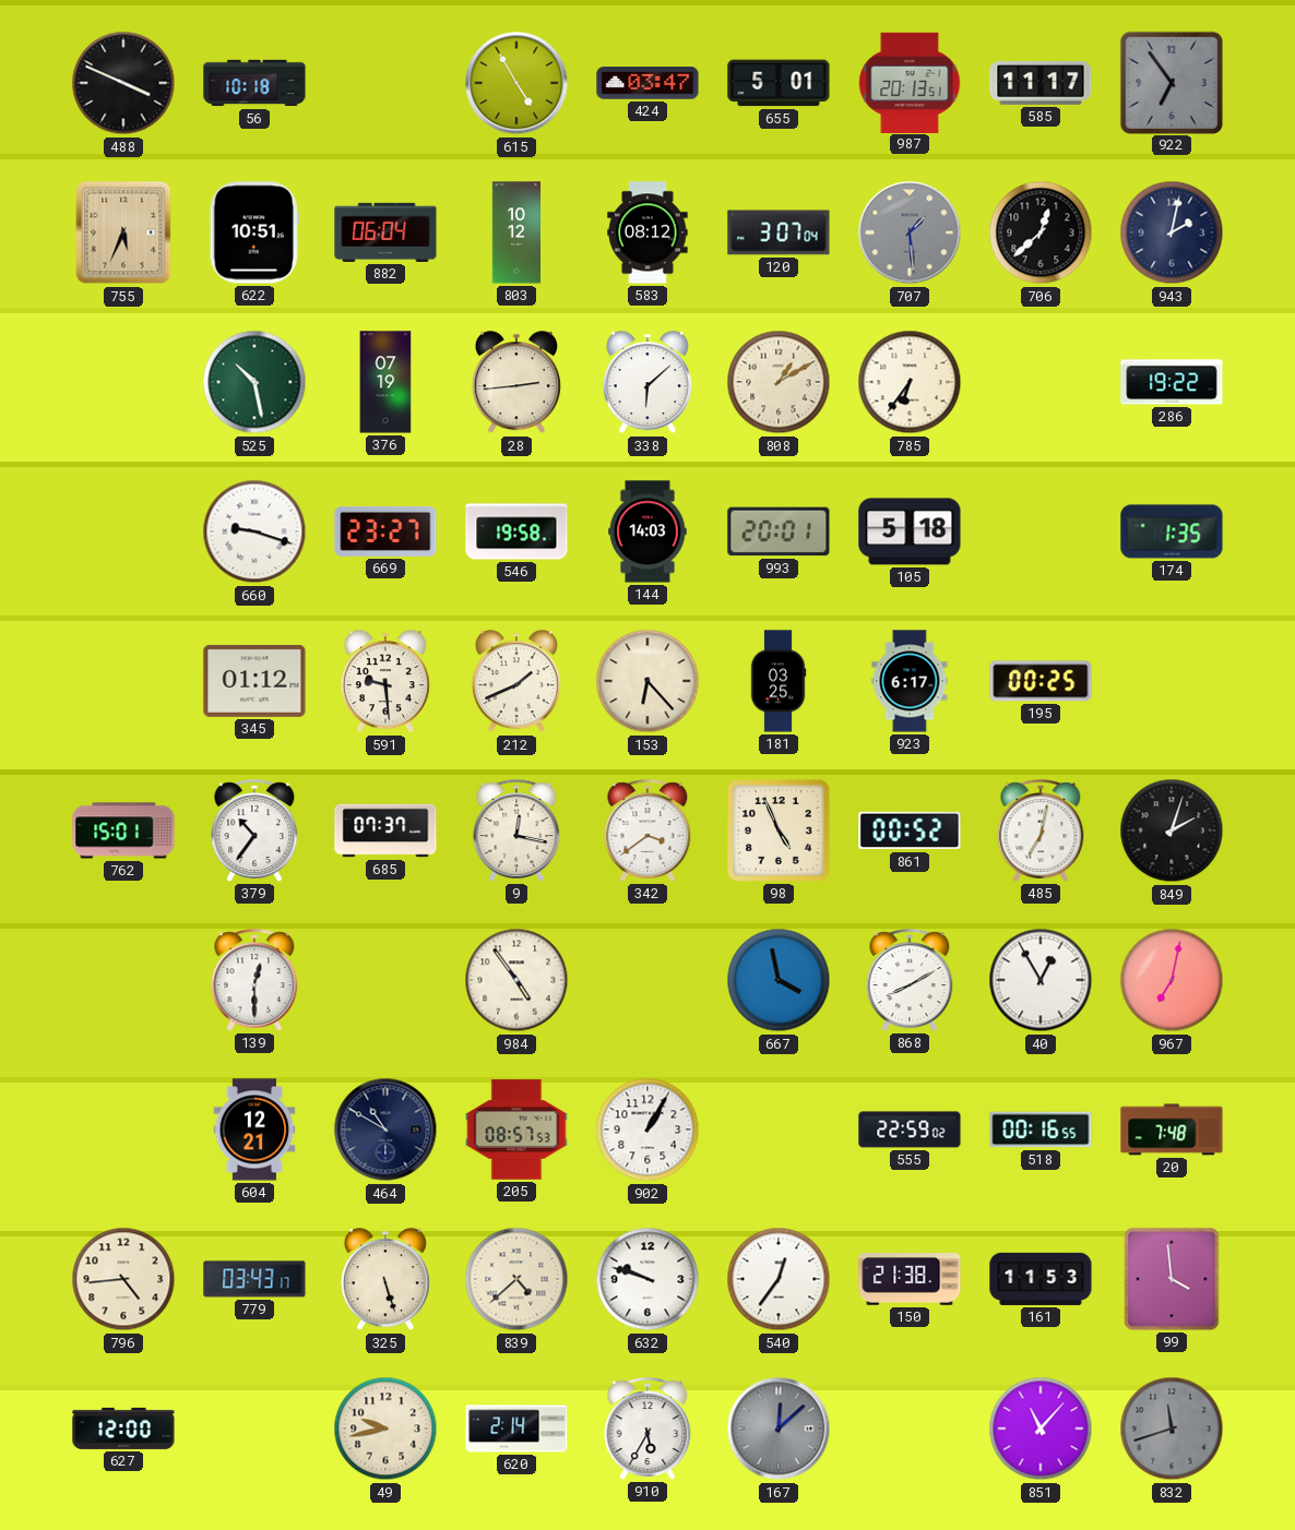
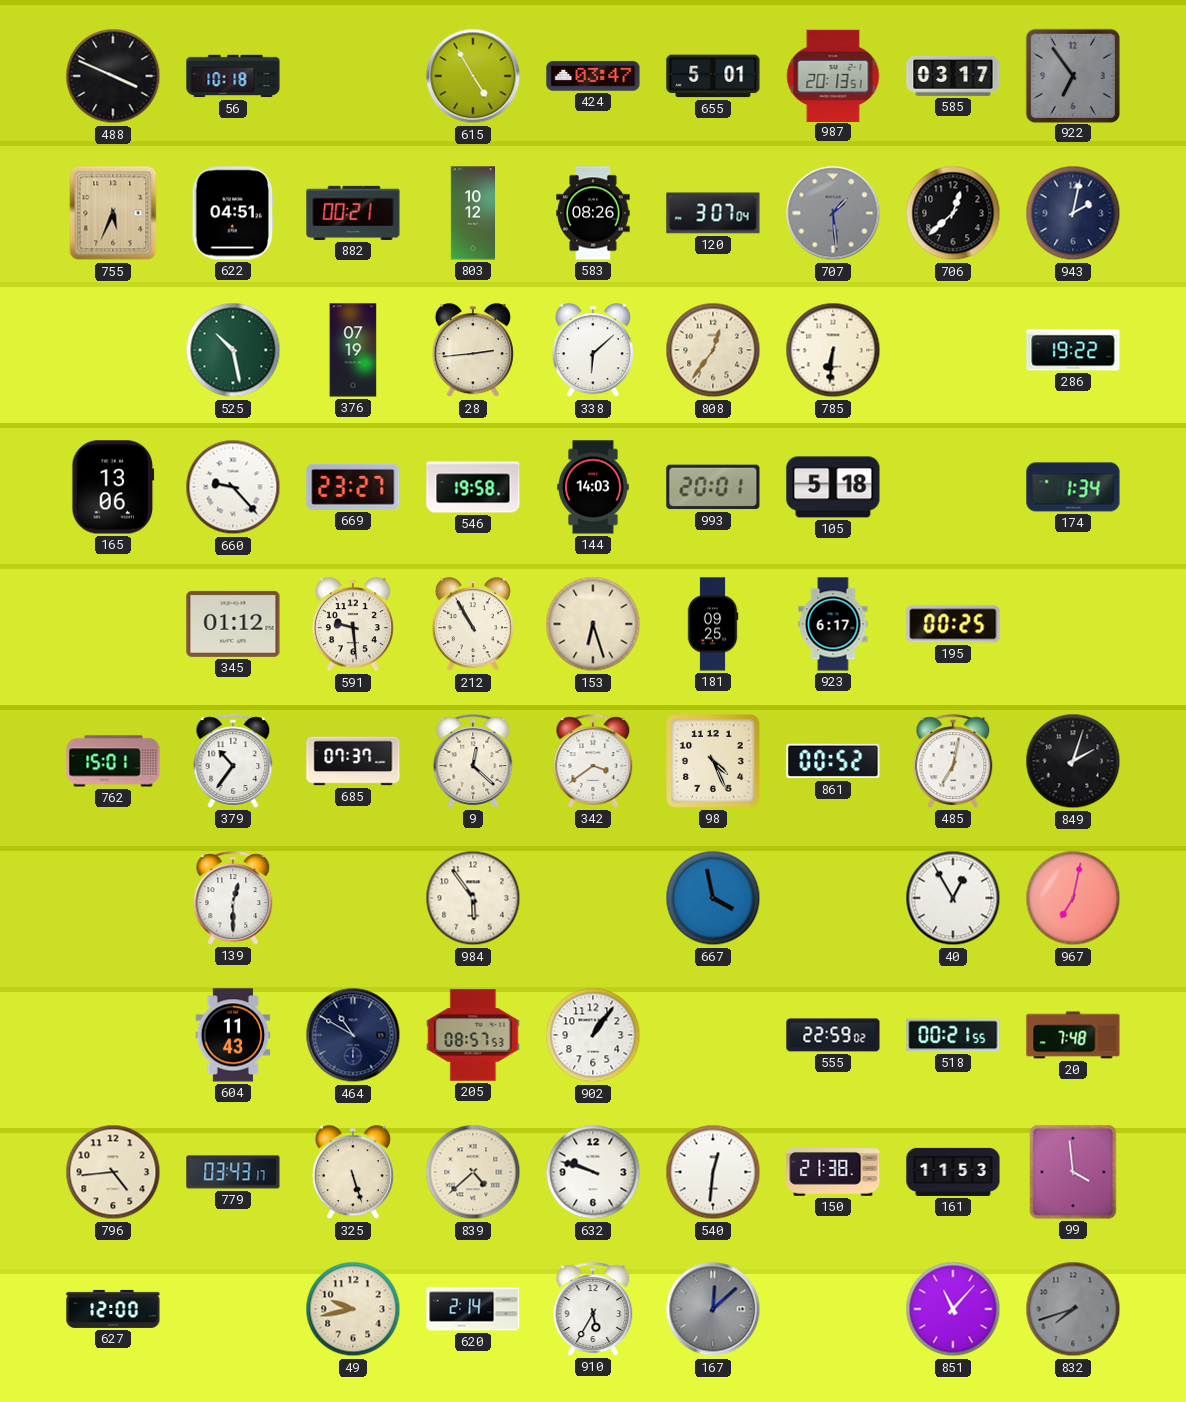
585: 11:17 -> 03:17
622: 10:51 -> 04:51
882: 06:04 -> 00:21
583: 08:12 -> 08:26
808: 1:10 -> 12:36
785: 6:36 -> 6:31
165: none -> 13:06
660: 9:18 -> 9:23
174: 1:35 -> 1:34
212: 1:41 -> 10:55
153: 6:23 -> 6:27
181: 03:25 -> 09:25
9: 12:17 -> 12:22
98: 4:56 -> 4:26
984: 4:54 -> 5:54
868: 8:10 -> none
604: 12:21 -> 11:43
902: 1:05 -> 1:06
518: 00:16 -> 00:21
540: 12:36 -> 12:31
832: 11:42 -> 7:42
